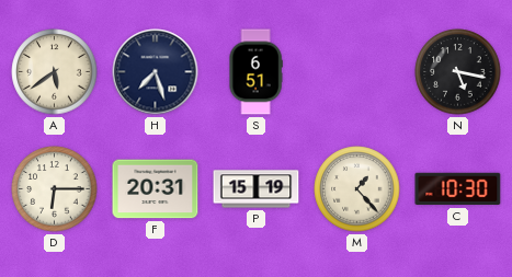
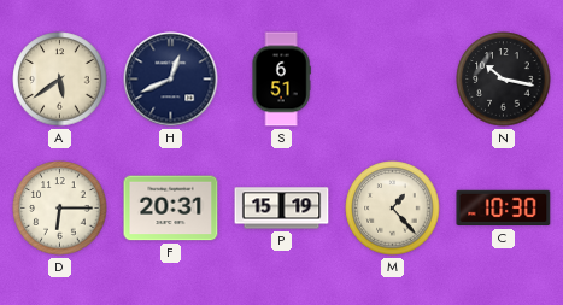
H: 7:27 -> 12:41
N: 5:17 -> 10:17
